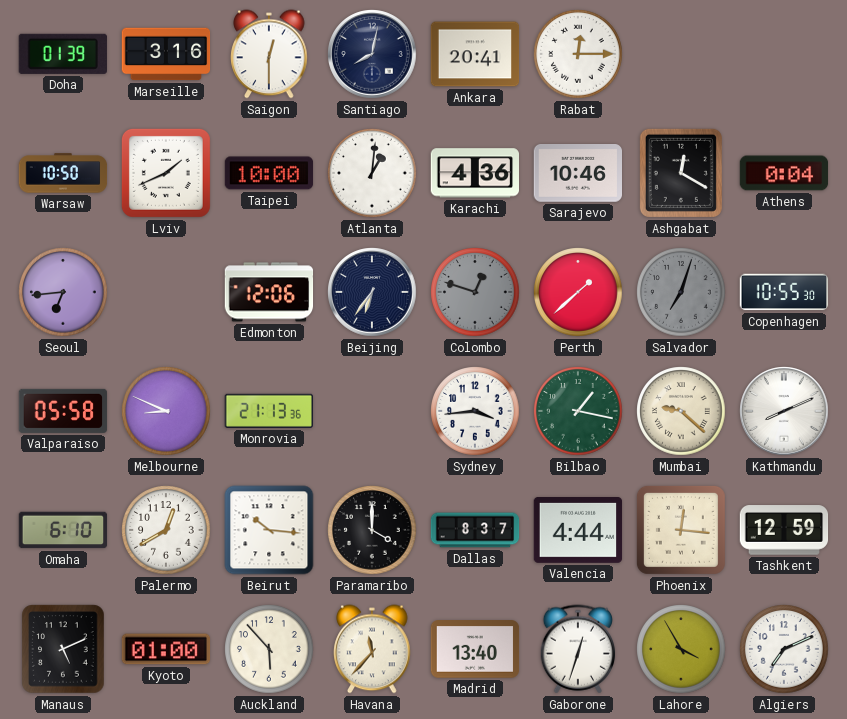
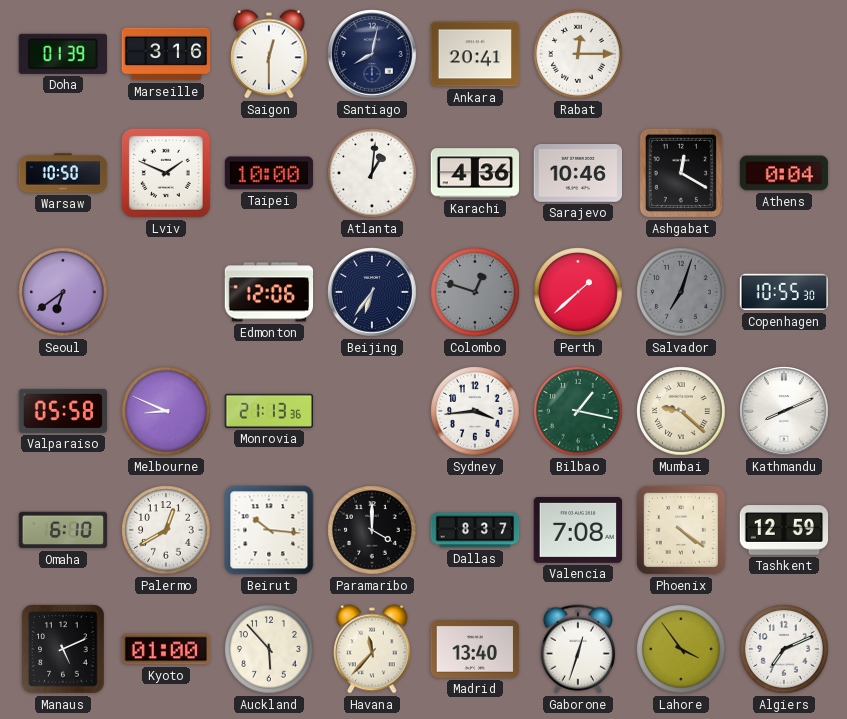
Lviv: 1:41 -> 1:49
Seoul: 6:44 -> 6:39
Valencia: 4:44 -> 7:08
Phoenix: 12:16 -> 4:21
Lahore: 3:55 -> 3:54
